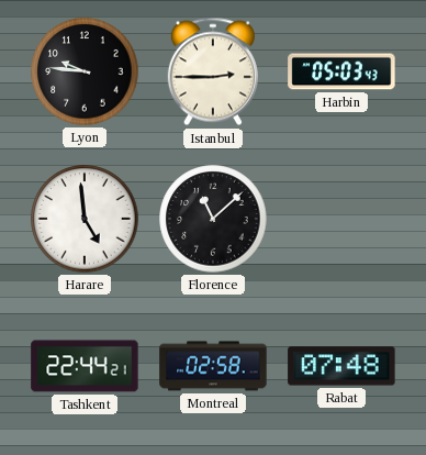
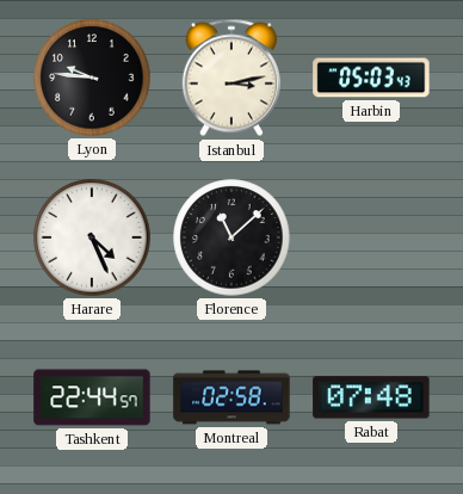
Istanbul: 2:45 -> 3:13
Harare: 4:59 -> 4:26
Tashkent: 22:44:21 -> 22:44:57
